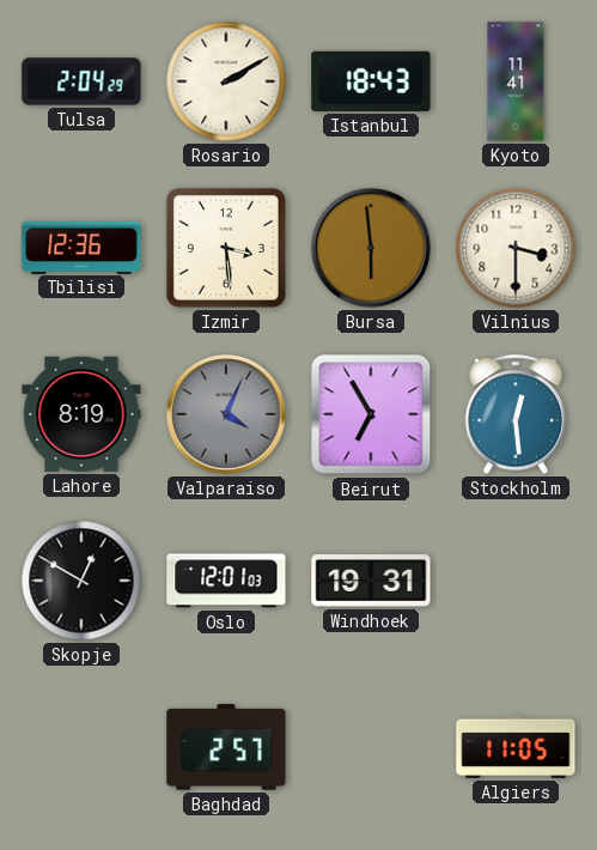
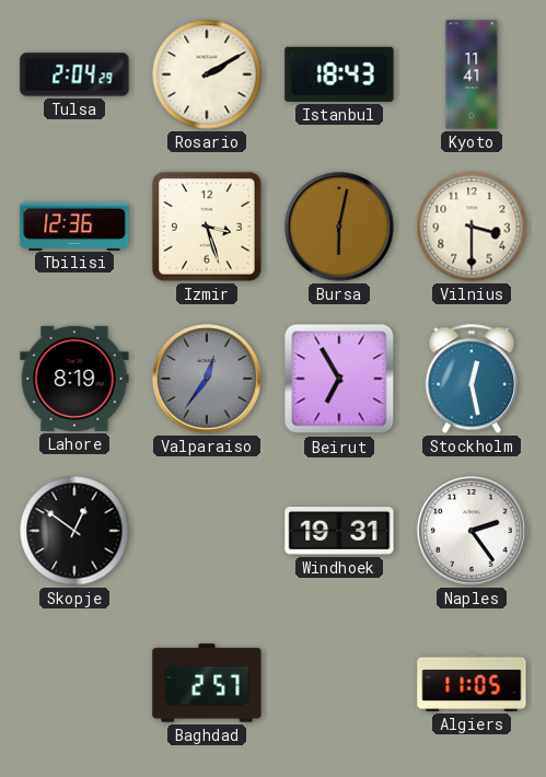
Izmir: 3:29 -> 3:27
Bursa: 5:59 -> 6:02
Valparaiso: 4:04 -> 12:36
Stockholm: 12:29 -> 12:28
Skopje: 12:50 -> 12:51
Oslo: 12:01 -> none
Naples: none -> 2:24
